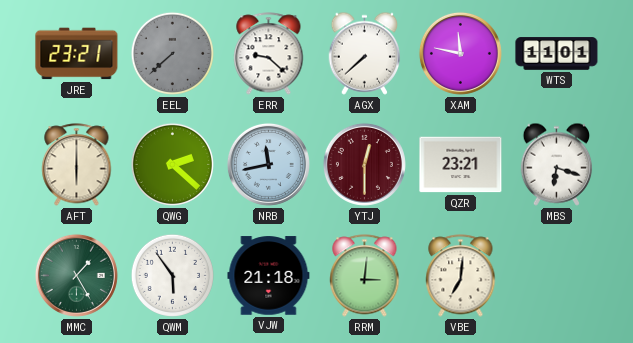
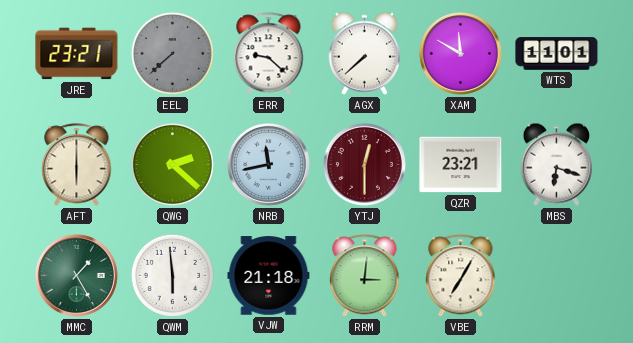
XAM: 11:47 -> 11:50
QWM: 5:54 -> 5:59
VBE: 7:01 -> 7:05
